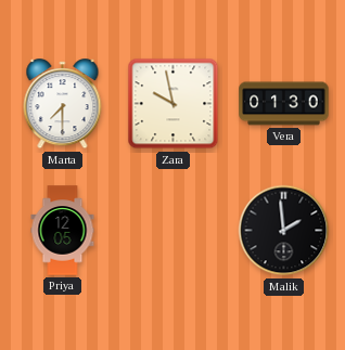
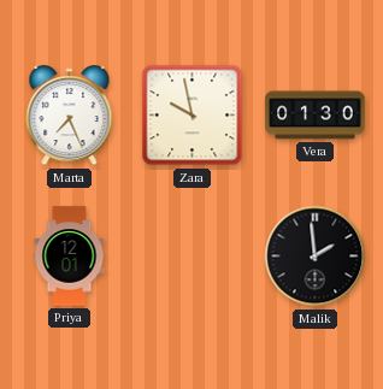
Marta: 7:30 -> 7:26
Priya: 12:05 -> 12:01
